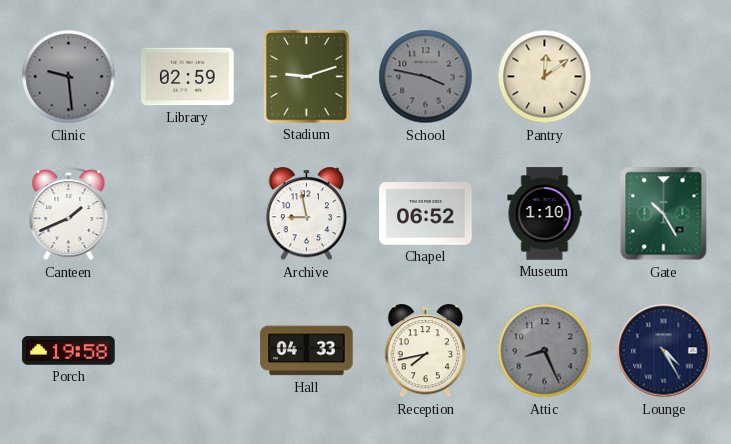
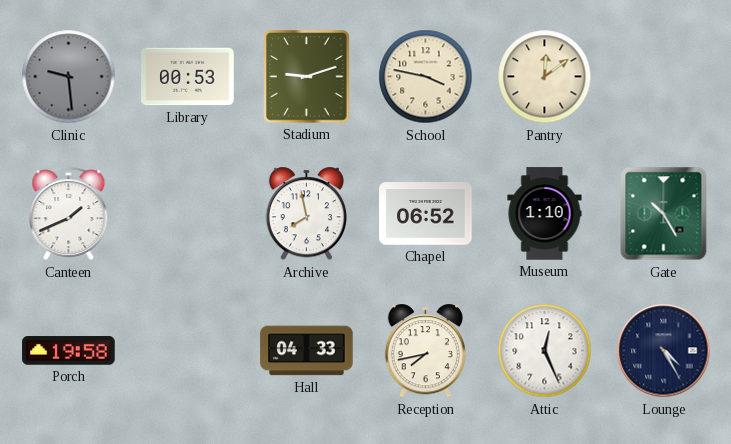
Library: 02:59 -> 00:53
School dial: grey -> cream
Archive: 8:58 -> 7:58
Attic: 8:26 -> 12:26
Attic dial: grey -> white
